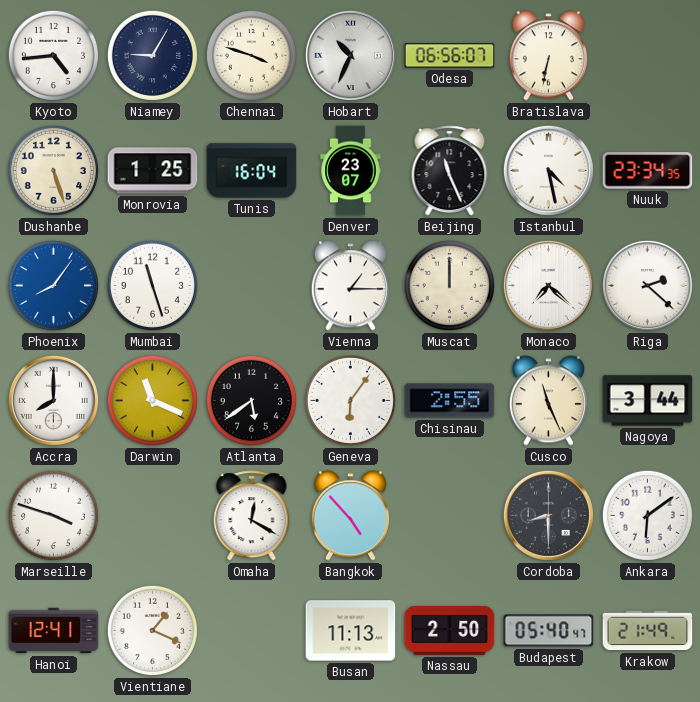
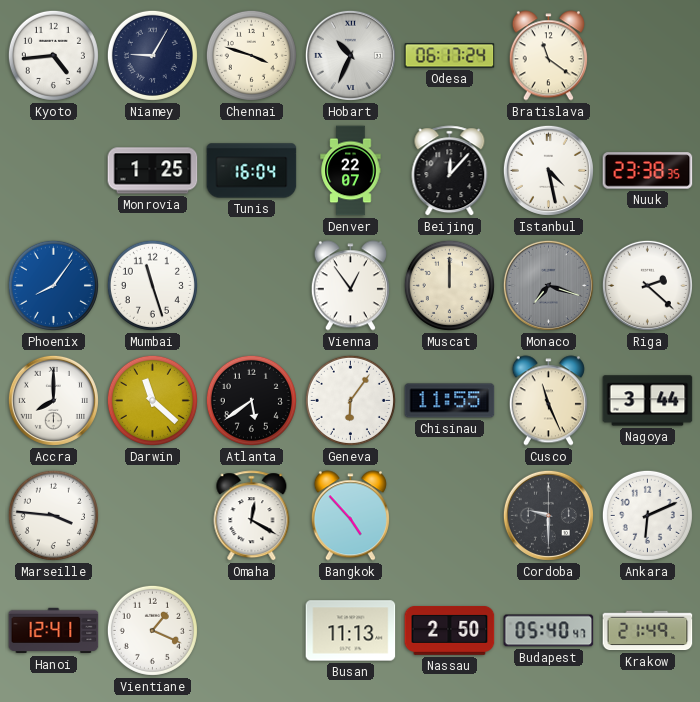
Odesa: 06:56 -> 06:17
Bratislava: 6:32 -> 11:21
Dushanbe: 5:27 -> none
Denver: 23:07 -> 22:07
Beijing: 11:26 -> 12:07
Nuuk: 23:34 -> 23:38
Vienna: 1:15 -> 12:54
Monaco: 7:22 -> 7:18
Monaco dial: white -> grey
Darwin: 11:19 -> 11:22
Chisinau: 2:55 -> 11:55
Marseille: 3:48 -> 3:46
Cordoba: 8:30 -> 9:30
Ankara: 6:09 -> 6:11
